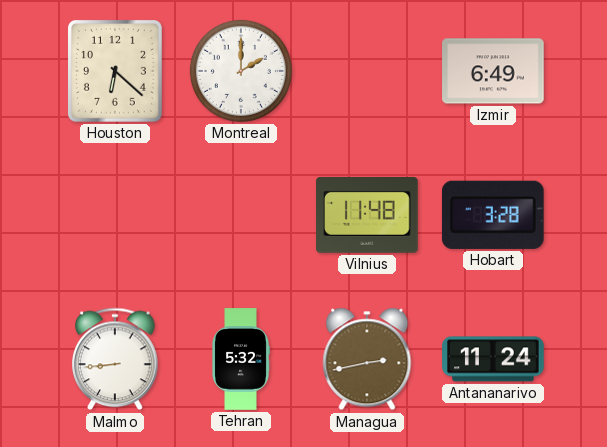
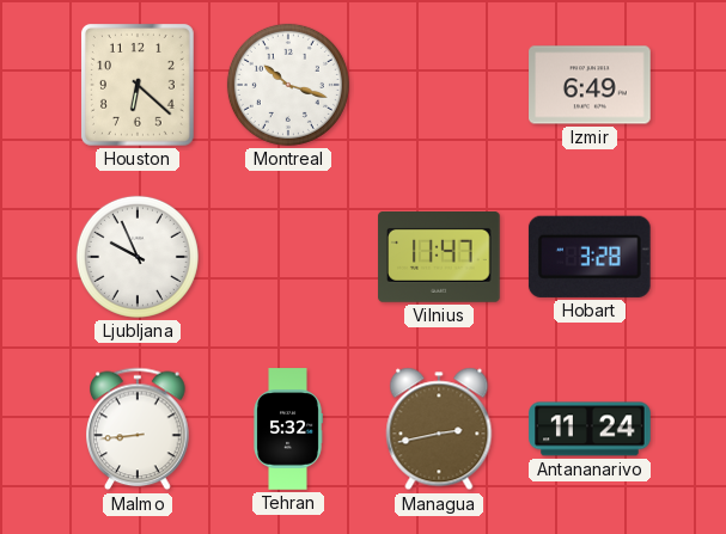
Montreal: 2:00 -> 10:18
Ljubljana: none -> 9:56
Vilnius: 11:48 -> 11:47
